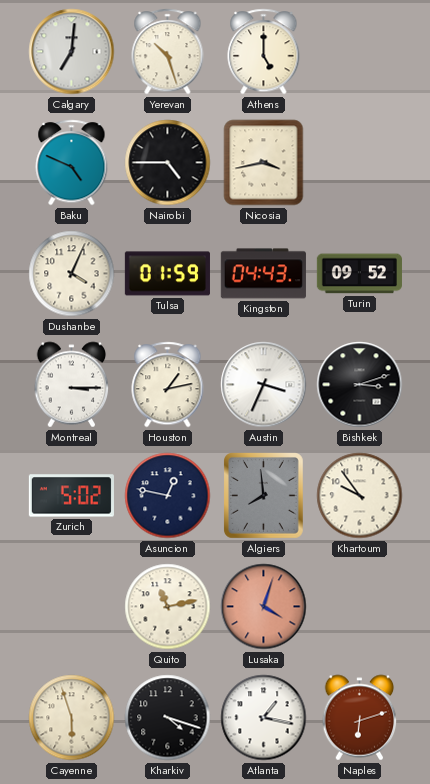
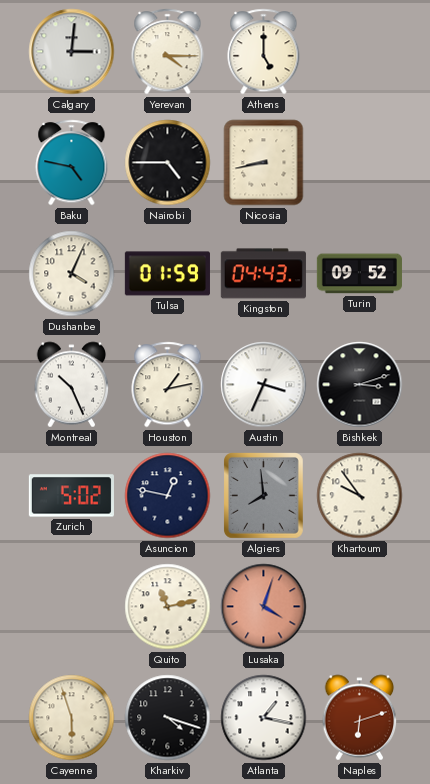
Calgary: 7:01 -> 3:01
Yerevan: 10:27 -> 4:15
Baku: 4:49 -> 4:47
Nicosia: 3:43 -> 8:43
Montreal: 3:15 -> 10:26
